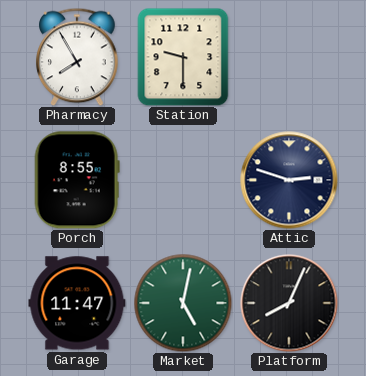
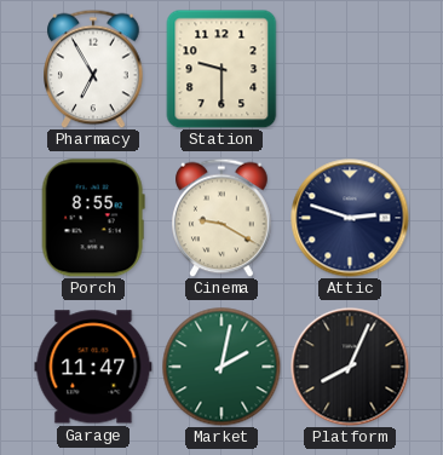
Pharmacy: 7:55 -> 6:55
Cinema: none -> 9:20
Market: 5:02 -> 2:02
